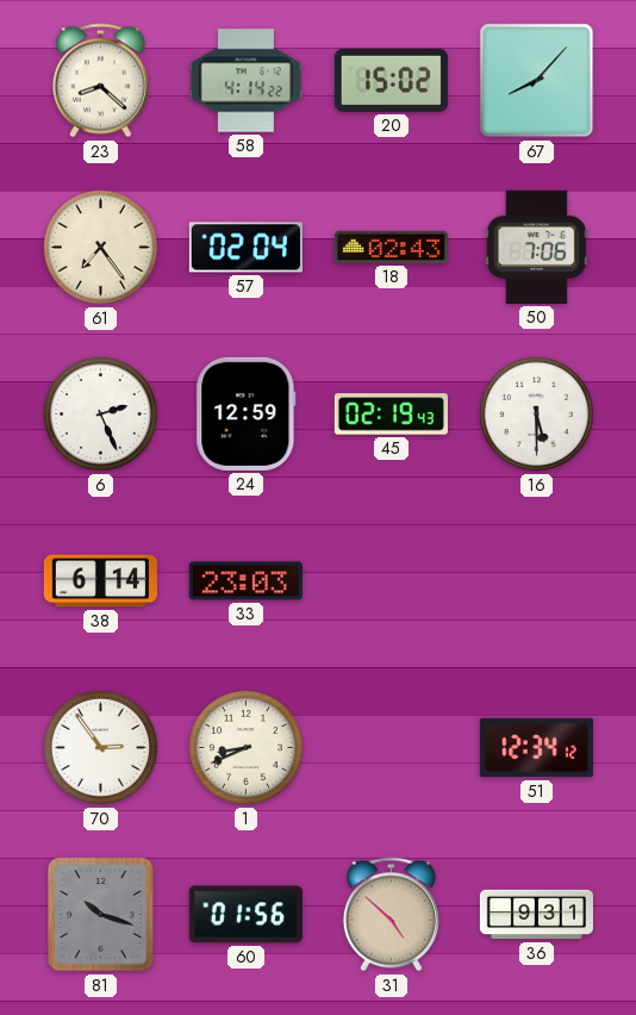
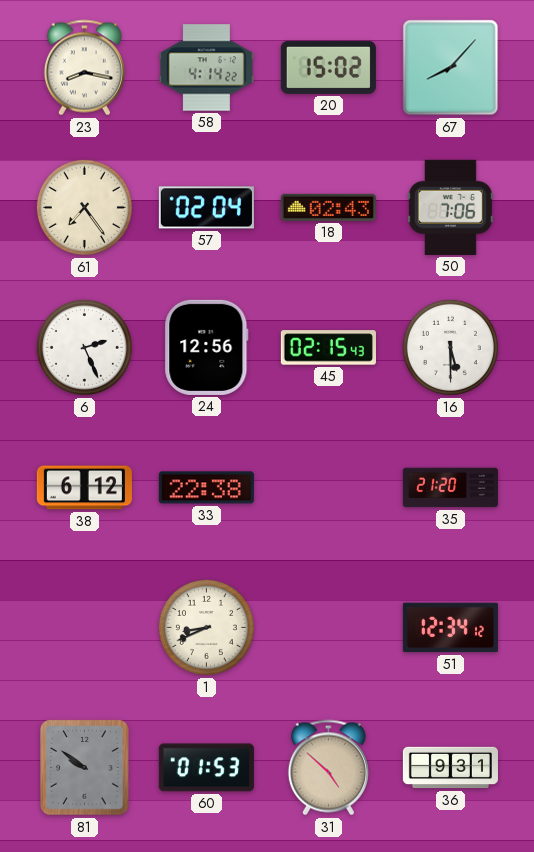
23: 8:22 -> 8:17
24: 12:59 -> 12:56
45: 02:19 -> 02:15
38: 6:14 -> 6:12
33: 23:03 -> 22:38
35: none -> 21:20
70: 2:54 -> none
81: 10:18 -> 9:51
60: 01:56 -> 01:53
